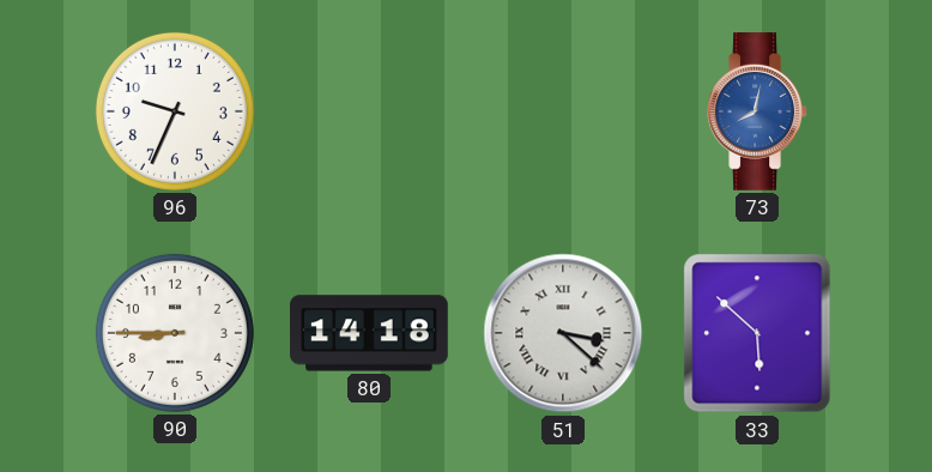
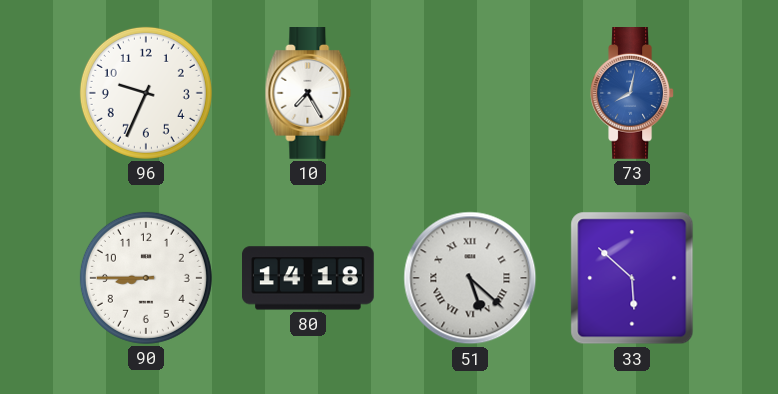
10: none -> 7:25
51: 3:22 -> 5:22
